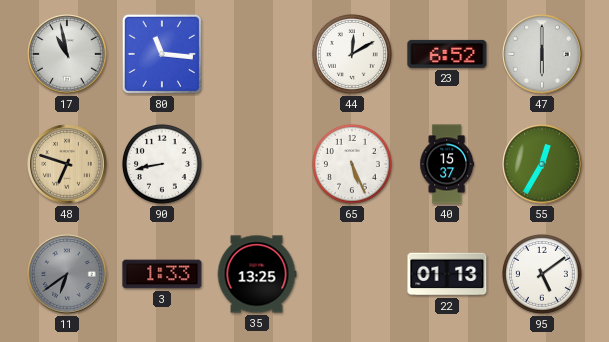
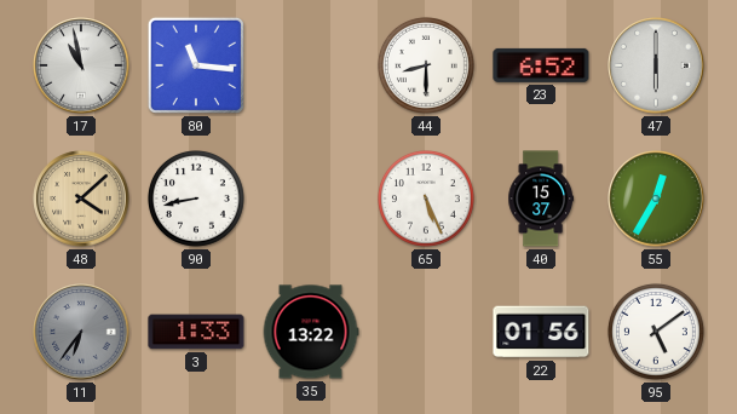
44: 12:10 -> 8:30
48: 6:48 -> 4:08
11: 6:39 -> 6:36
35: 13:25 -> 13:22
22: 01:13 -> 01:56
